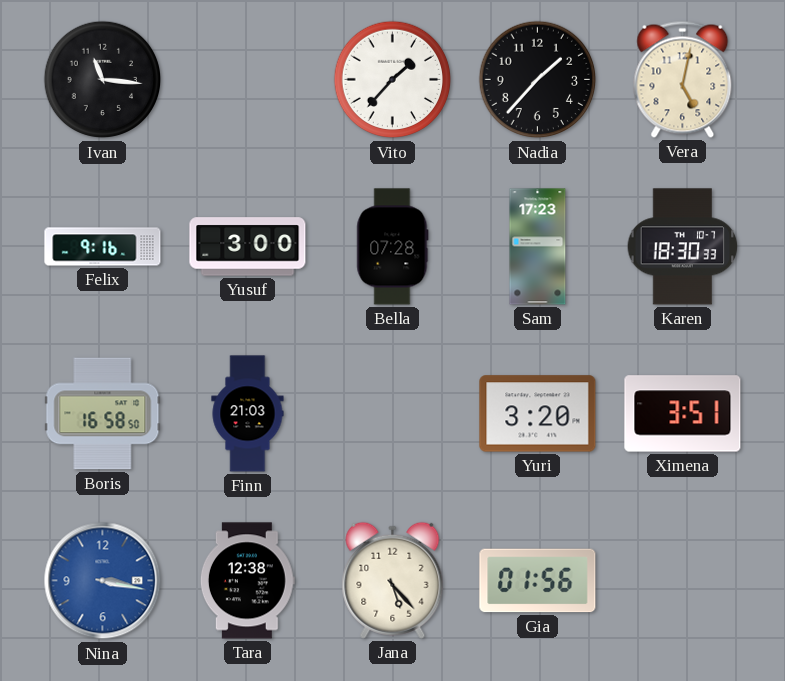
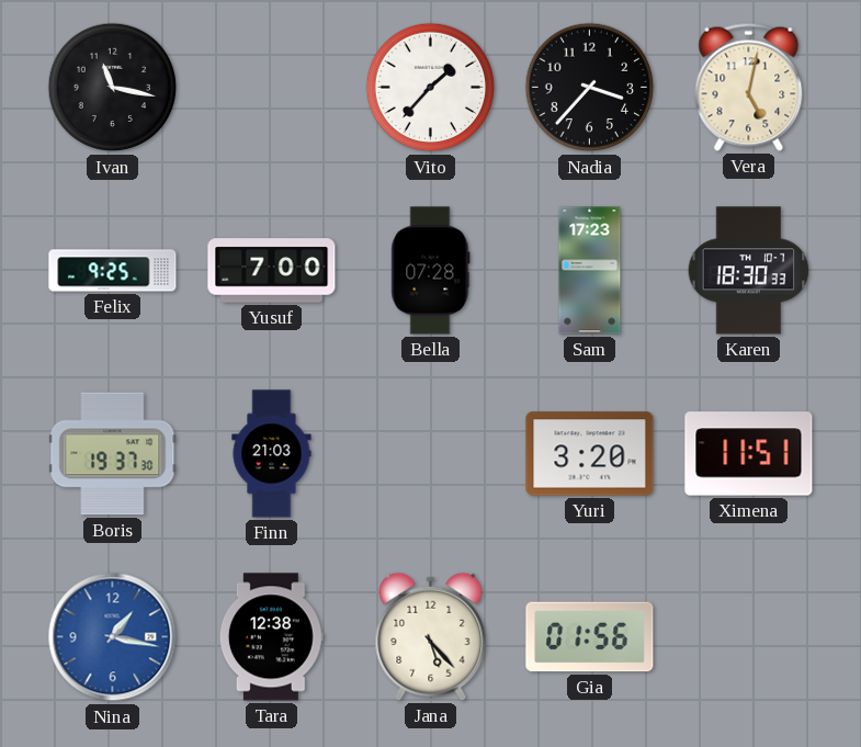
Ivan: 11:16 -> 11:17
Nadia: 1:37 -> 3:37
Felix: 9:16 -> 9:25
Yusuf: 3:00 -> 7:00
Boris: 16:58 -> 19:37
Ximena: 3:51 -> 11:51
Nina: 3:17 -> 1:17
